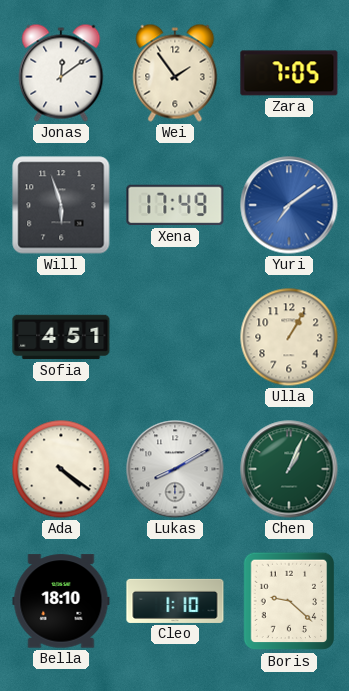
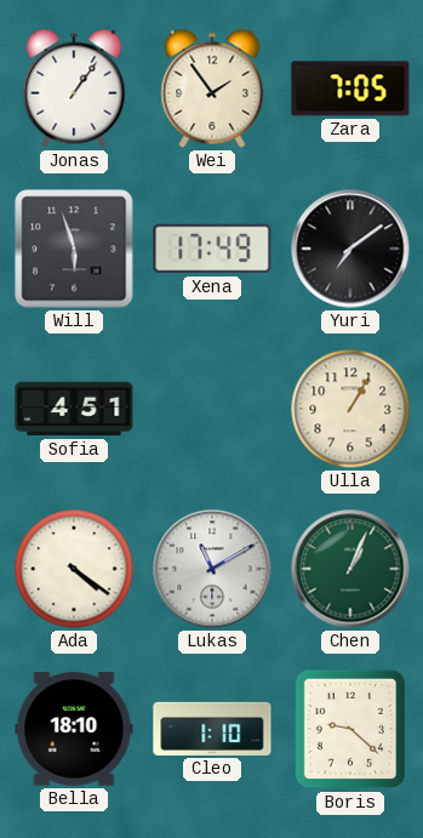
Jonas: 12:09 -> 1:06
Yuri dial: blue -> black
Lukas: 8:10 -> 11:10
